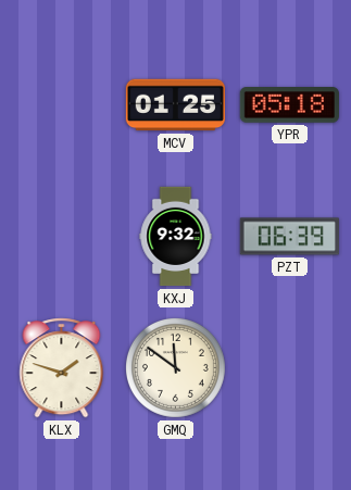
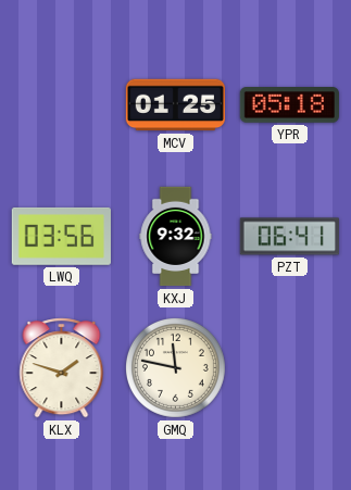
LWQ: none -> 03:56
PZT: 06:39 -> 06:41
GMQ: 11:51 -> 11:47
